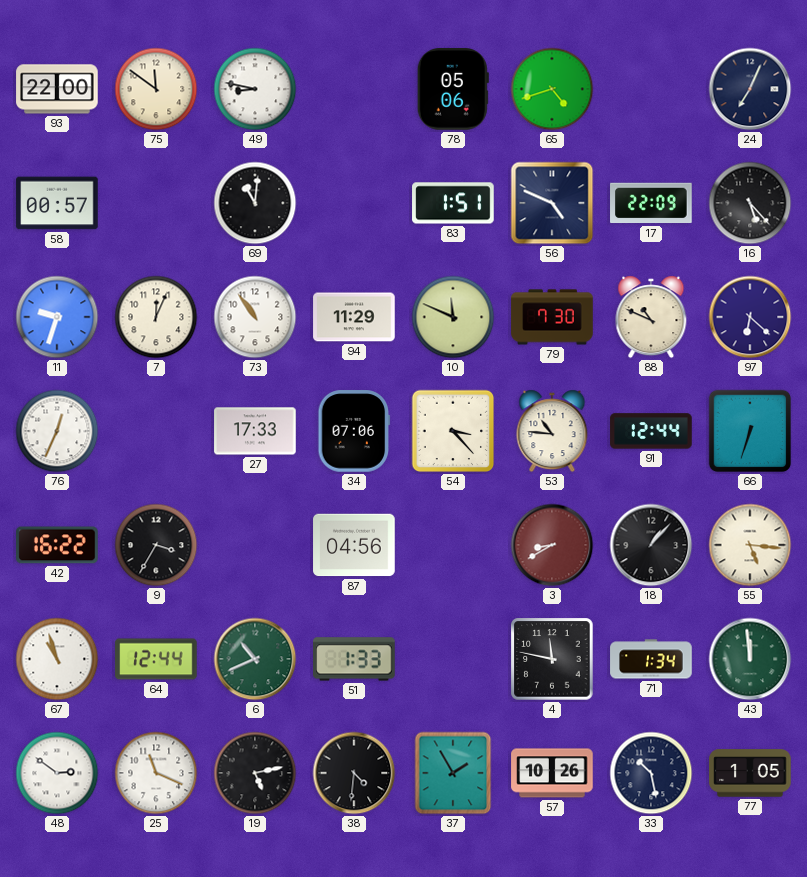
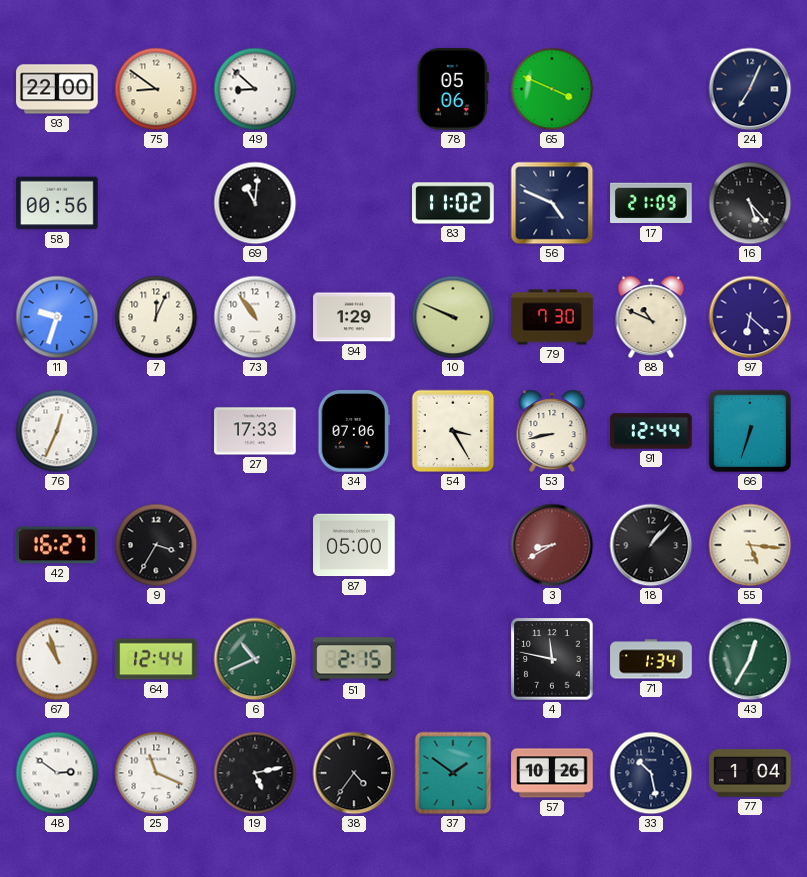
75: 11:51 -> 8:51
49: 8:47 -> 8:52
65: 4:42 -> 3:49
58: 00:57 -> 00:56
83: 1:51 -> 11:02
17: 22:09 -> 21:09
94: 11:29 -> 1:29
10: 11:49 -> 9:49
54: 3:23 -> 3:25
53: 10:46 -> 8:43
42: 16:22 -> 16:27
87: 04:56 -> 05:00
51: 1:33 -> 2:15
43: 11:59 -> 12:35
38: 4:31 -> 4:36
37: 1:55 -> 1:51
77: 1:05 -> 1:04
